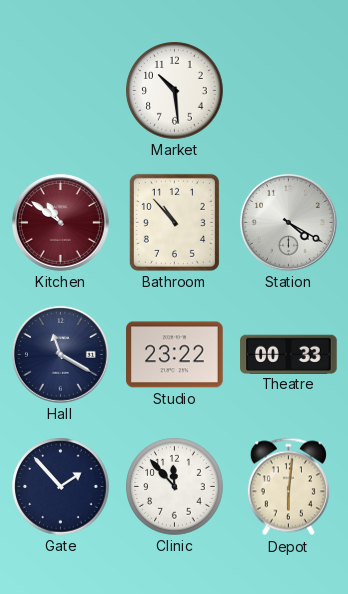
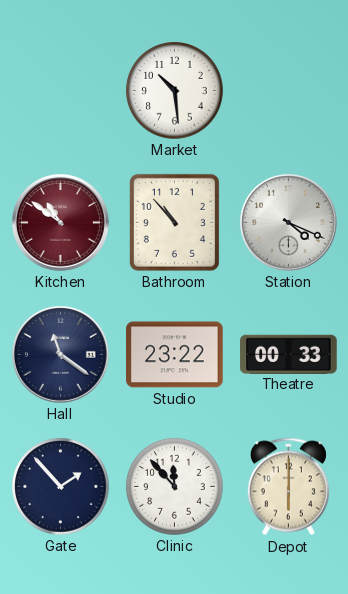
Station: 4:20 -> 4:19
Hall: 11:20 -> 11:21
Depot: 6:01 -> 6:00
